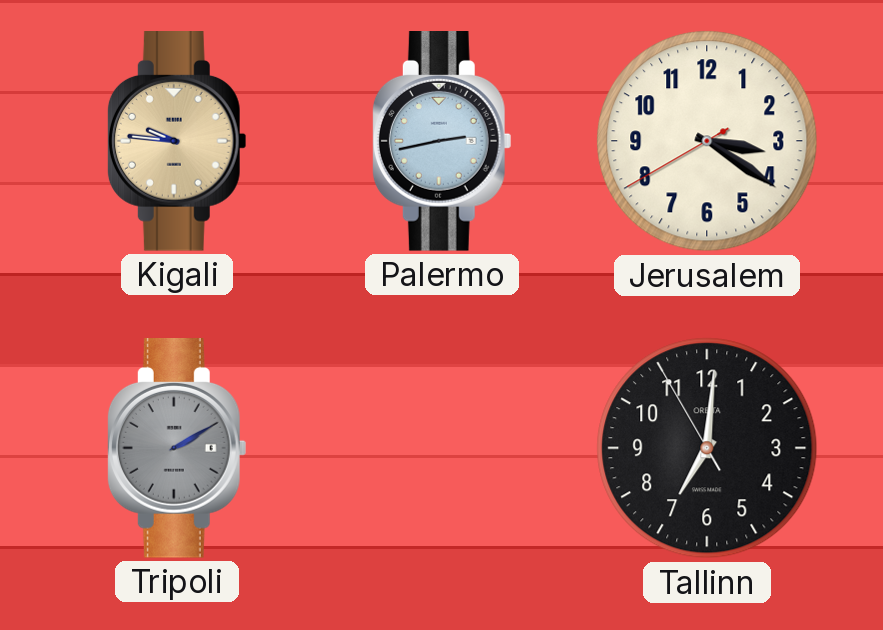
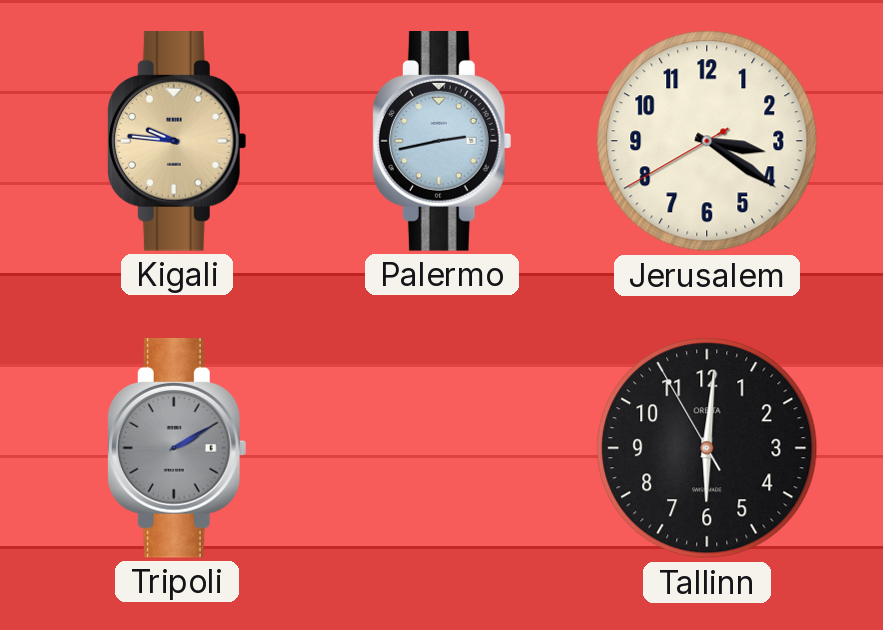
Tallinn: 7:00 -> 6:00
